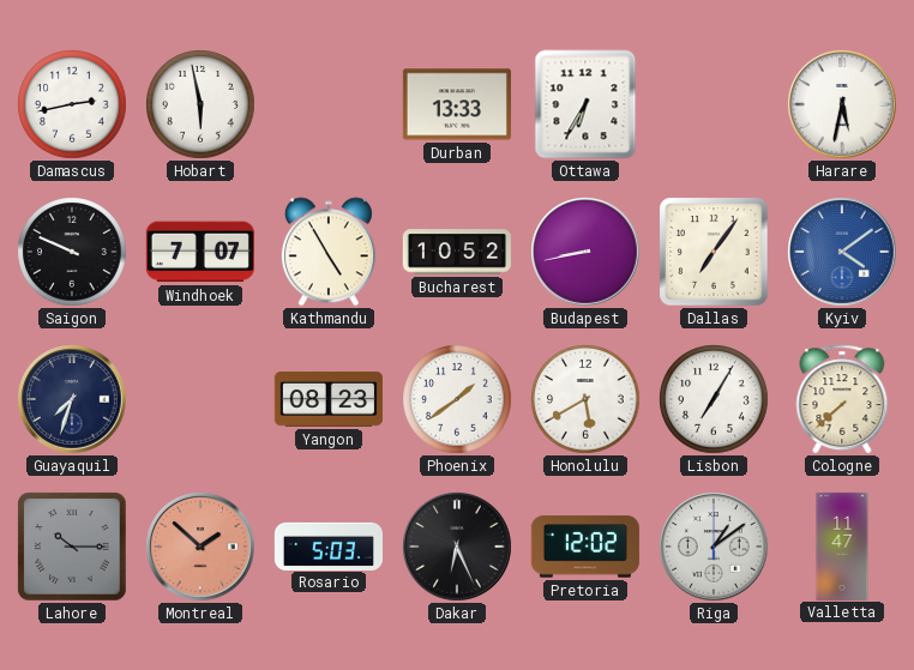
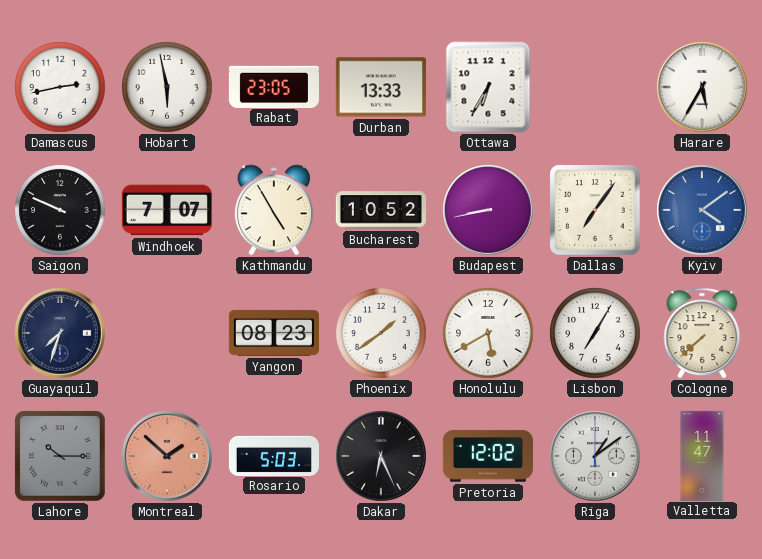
Rabat: none -> 23:05
Harare: 5:32 -> 5:35
